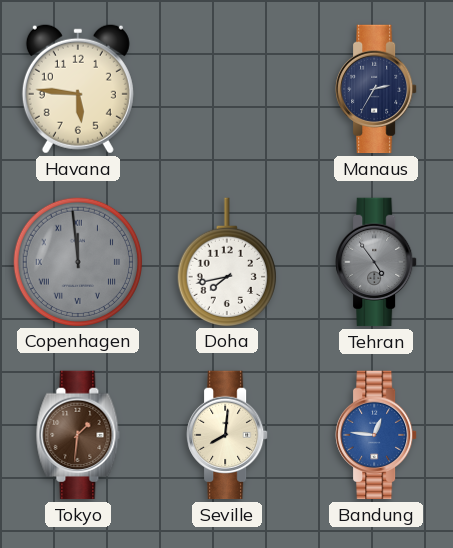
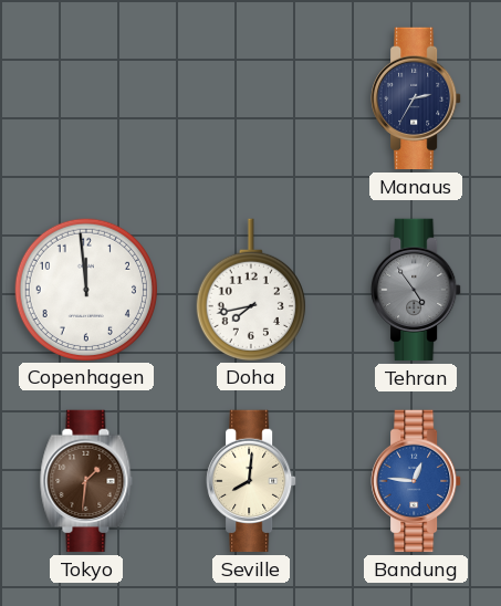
Havana: 5:46 -> none
Copenhagen dial: grey -> white
Copenhagen numerals: Roman -> Arabic
